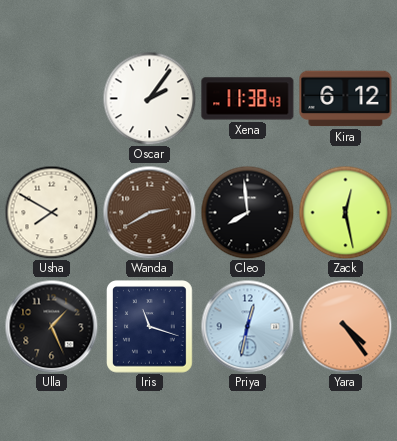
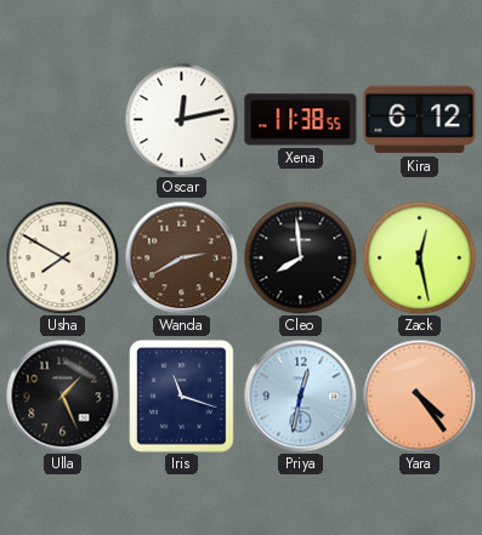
Oscar: 2:06 -> 12:13
Xena: 11:38:43 -> 11:38:55
